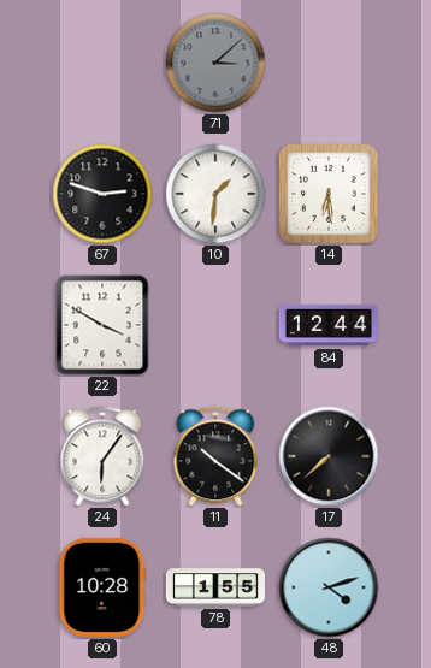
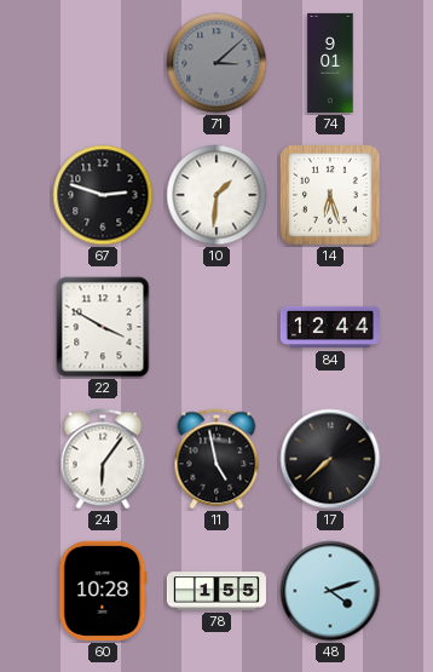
74: none -> 9:01
14: 6:29 -> 6:27
11: 10:21 -> 4:58
